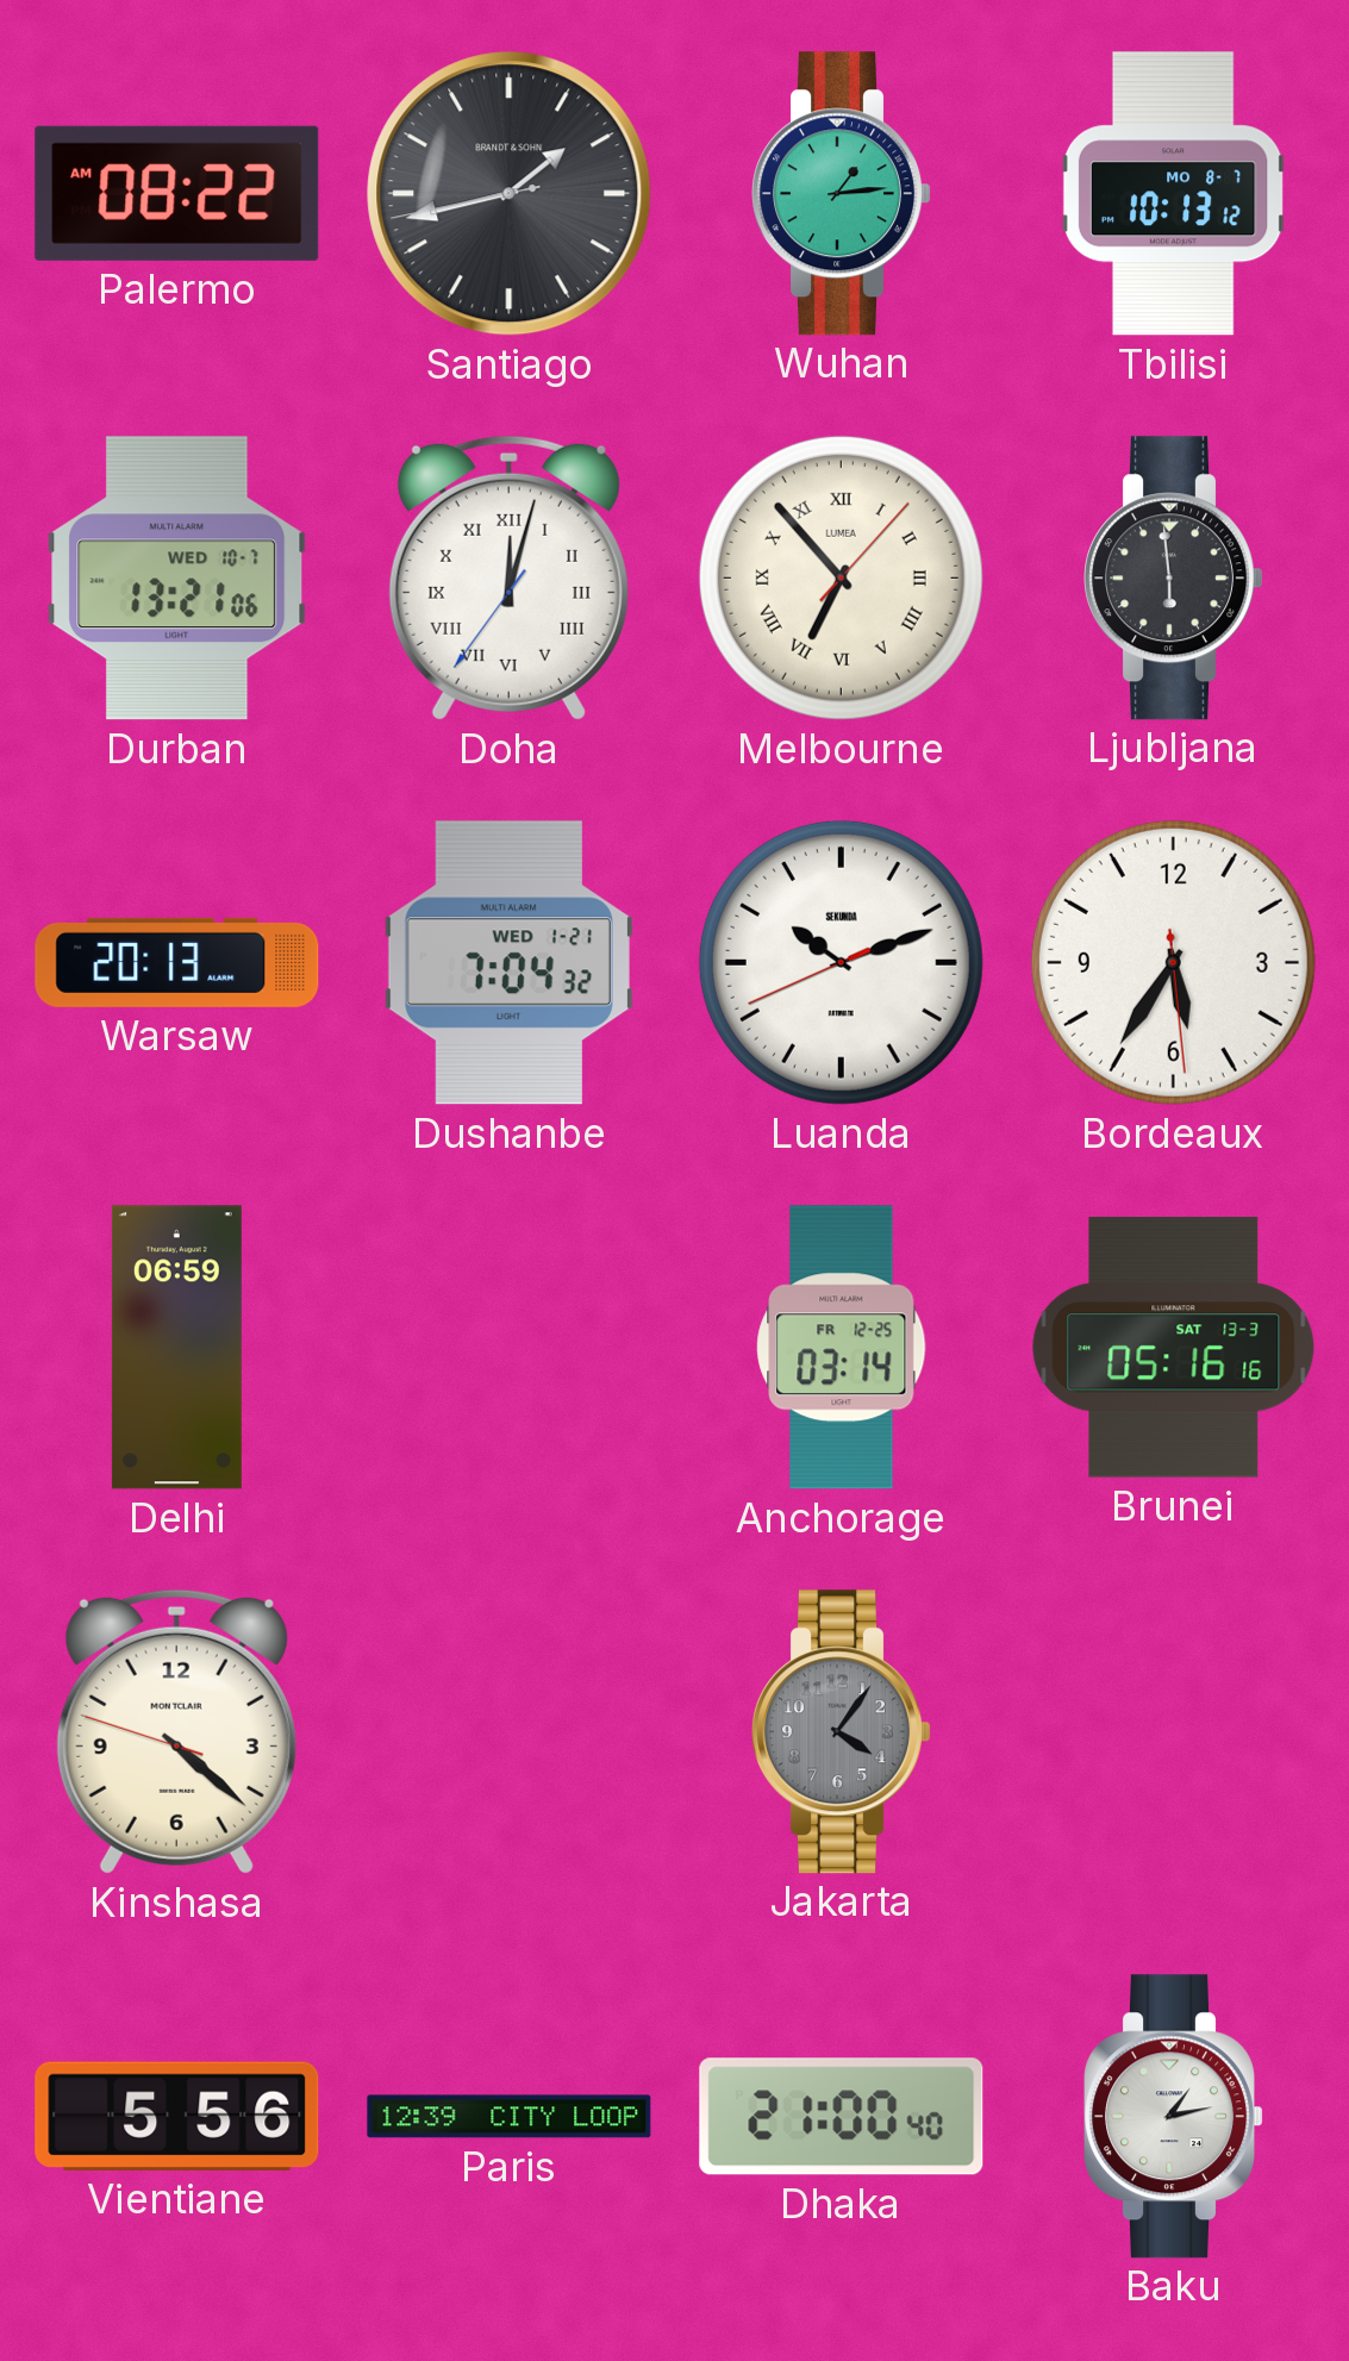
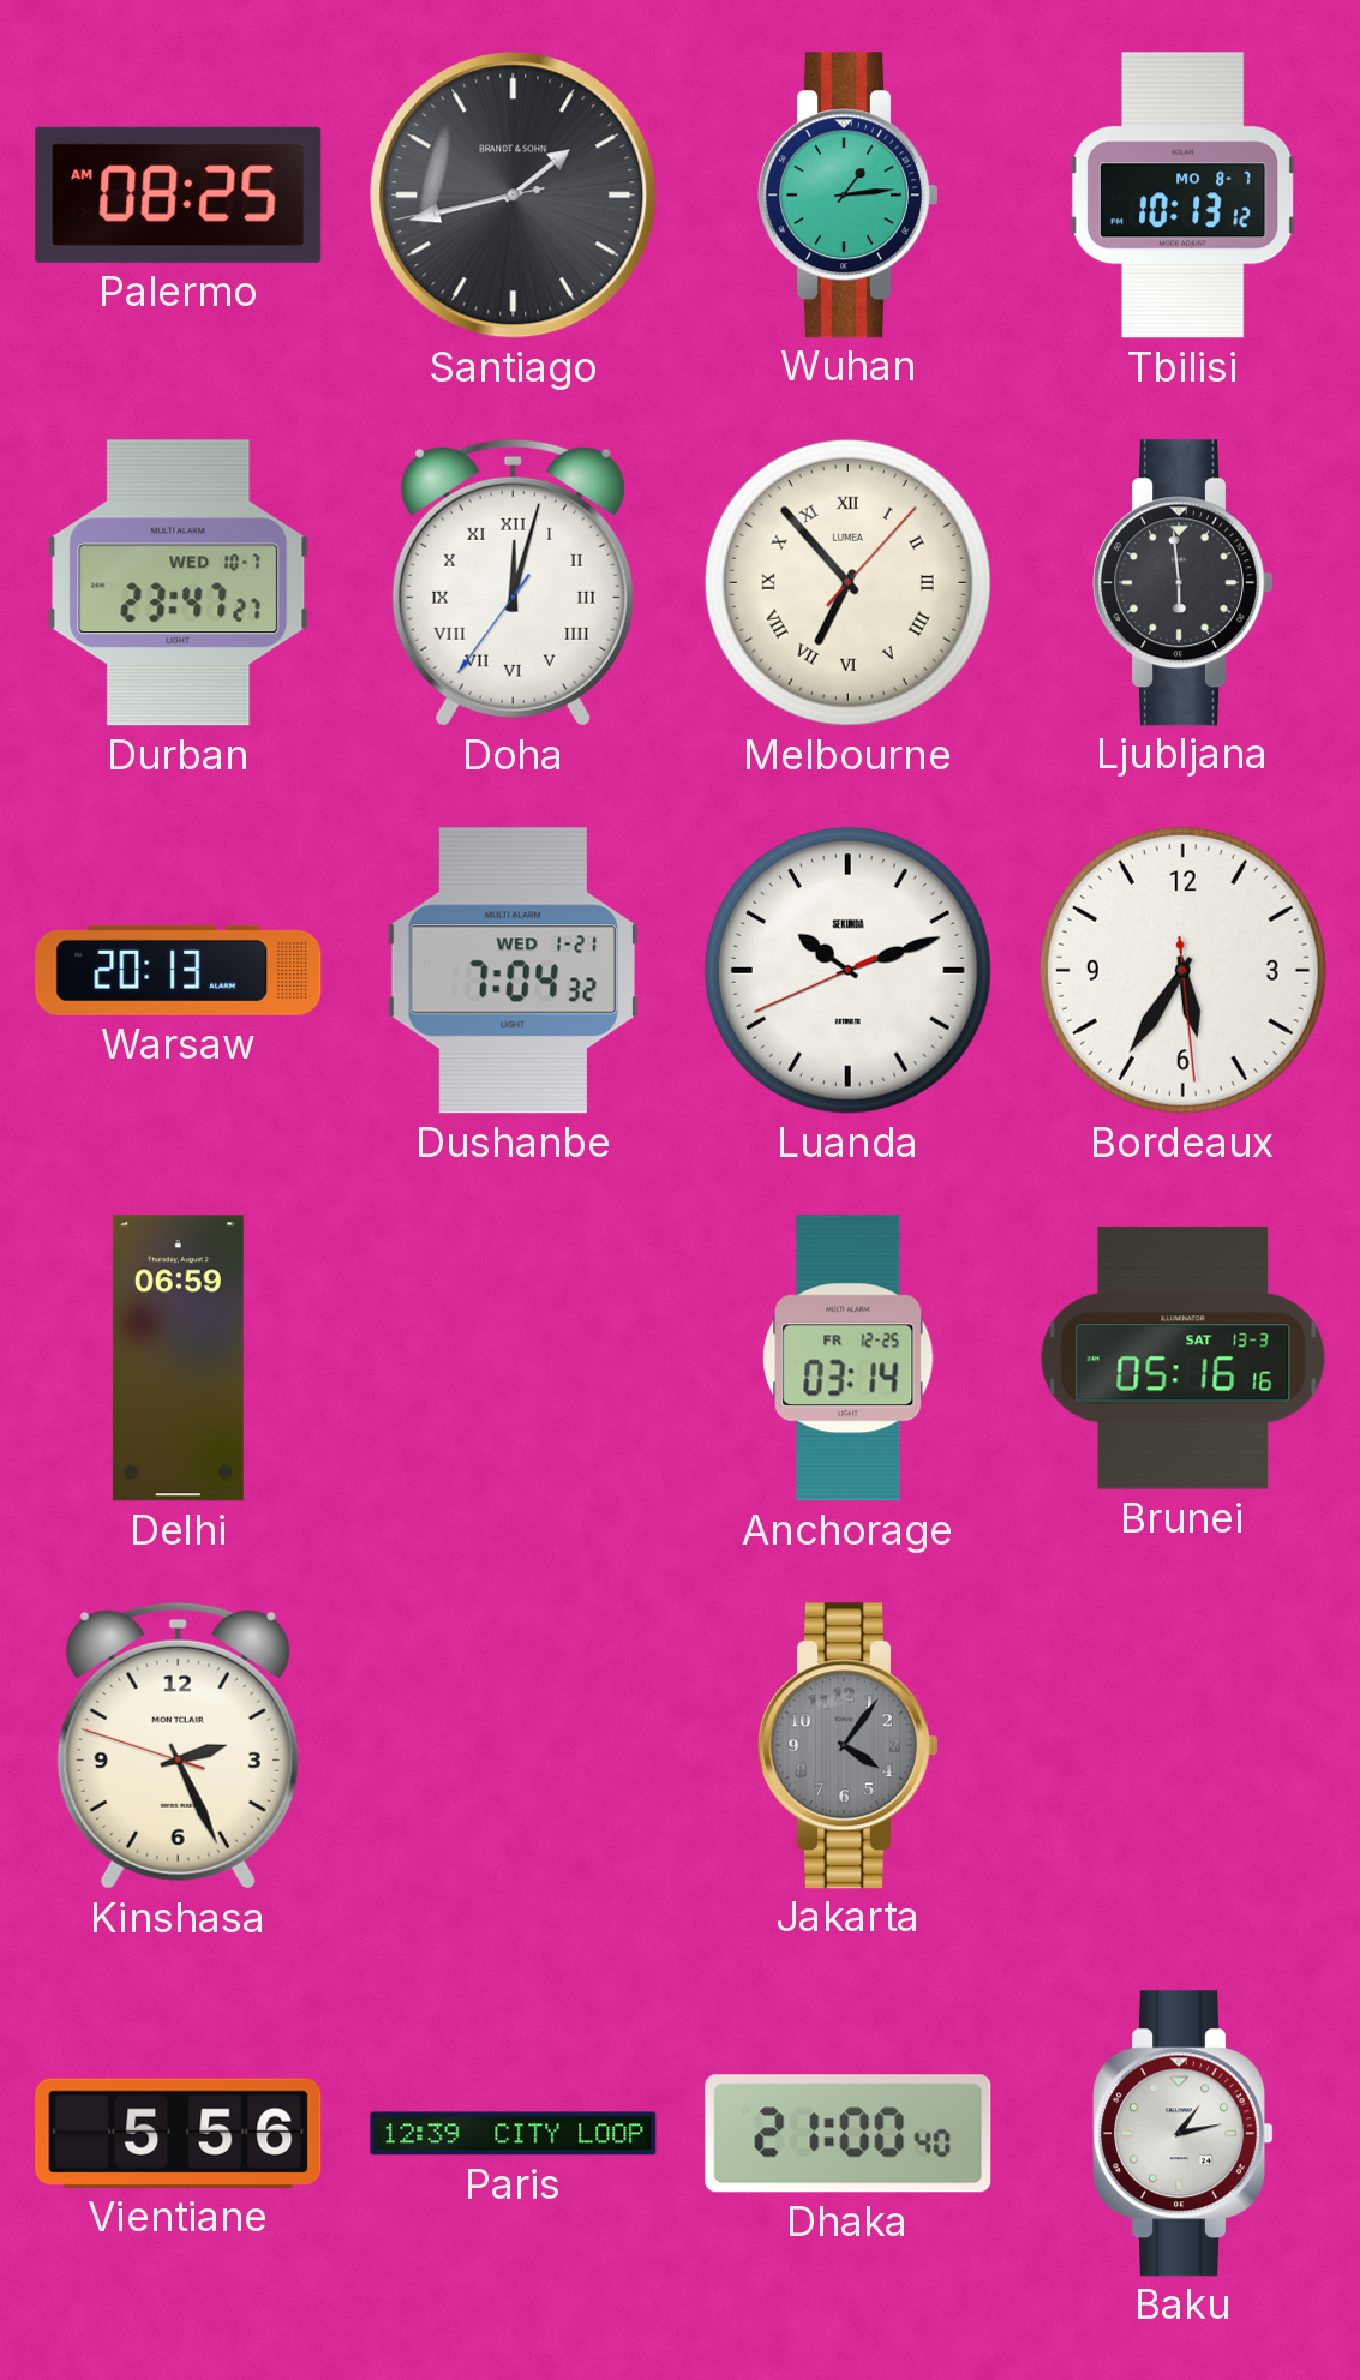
Palermo: 08:22 -> 08:25
Durban: 13:21 -> 23:47
Kinshasa: 4:21 -> 2:25
